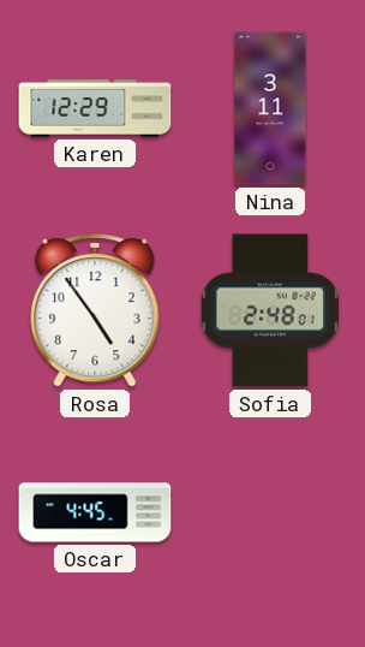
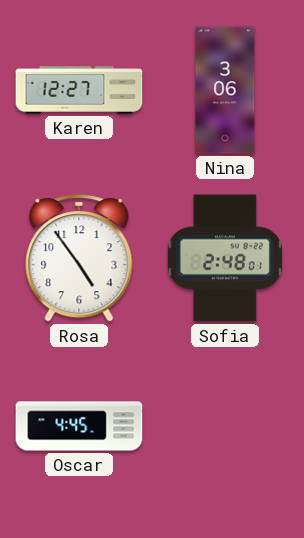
Karen: 12:29 -> 12:27
Nina: 3:11 -> 3:06
